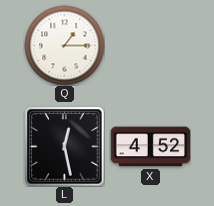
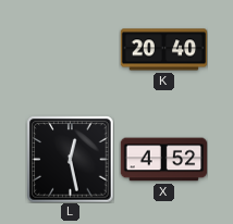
Q: 1:15 -> none
K: none -> 20:40
